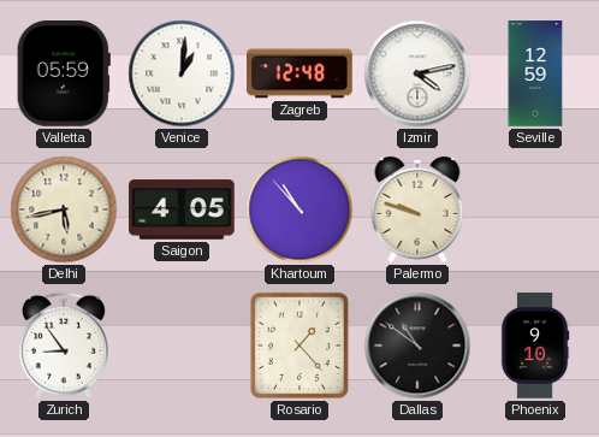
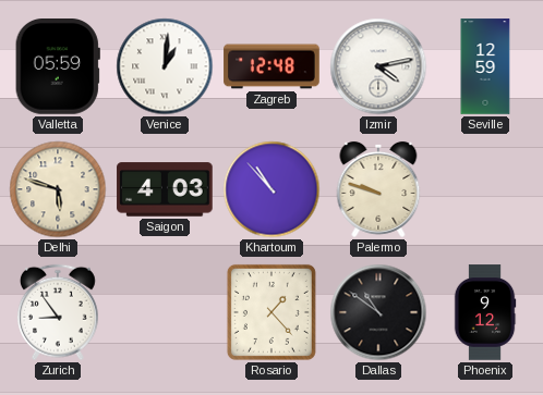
Delhi: 5:43 -> 5:48
Saigon: 4:05 -> 4:03
Phoenix: 9:10 -> 9:12
